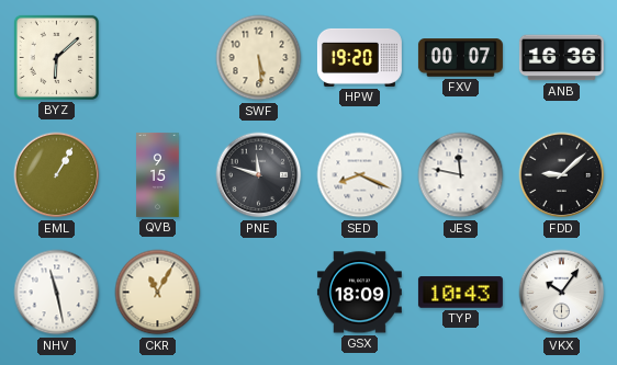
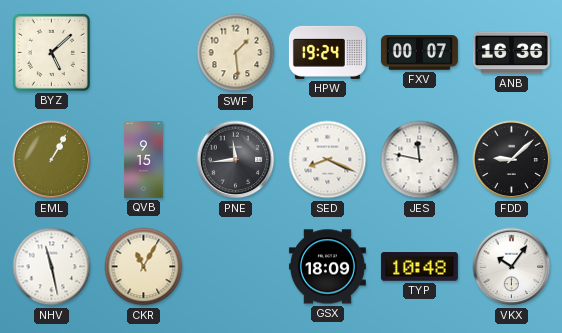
BYZ: 6:08 -> 5:08
SWF: 5:29 -> 1:29
HPW: 19:20 -> 19:24
PNE: 11:48 -> 11:44
TYP: 10:43 -> 10:48
